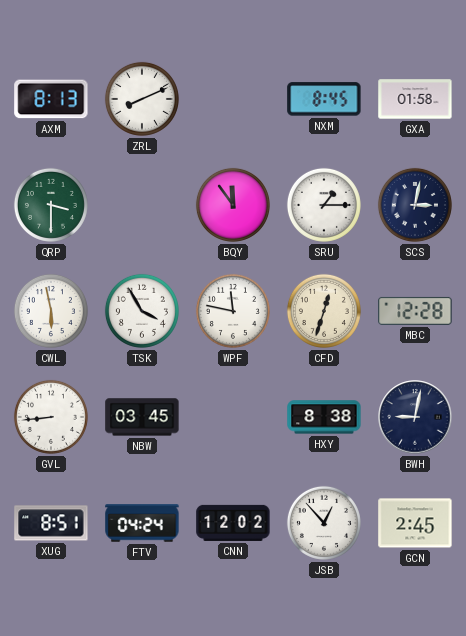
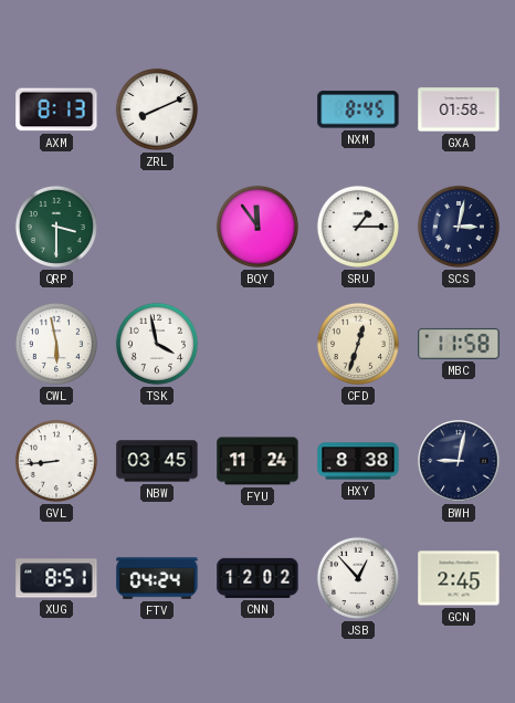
TSK: 3:55 -> 3:58
WPF: 11:47 -> none
MBC: 12:28 -> 11:58
FYU: none -> 11:24
